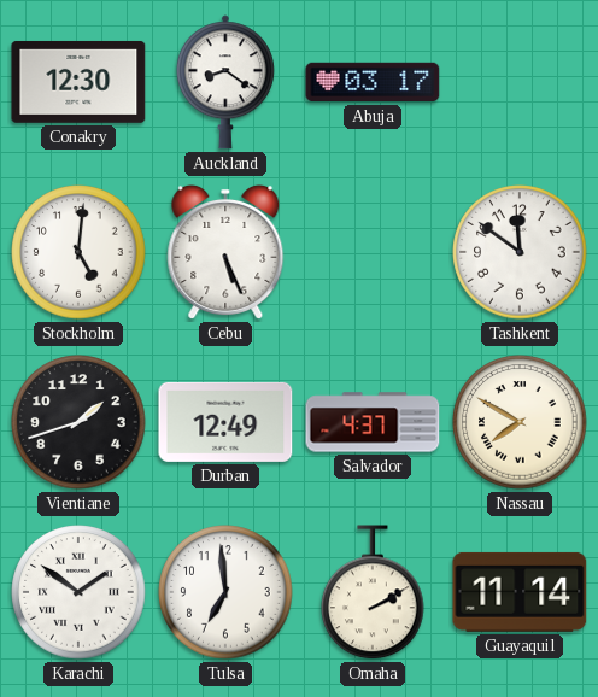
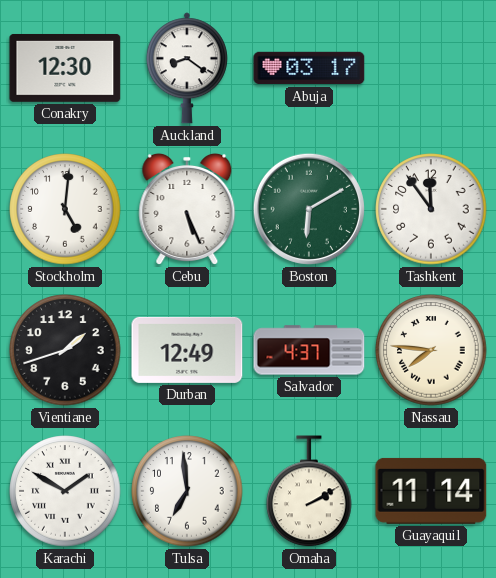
Boston: none -> 6:10
Tashkent: 11:51 -> 11:54
Nassau: 7:50 -> 7:46
Karachi: 1:51 -> 1:50
